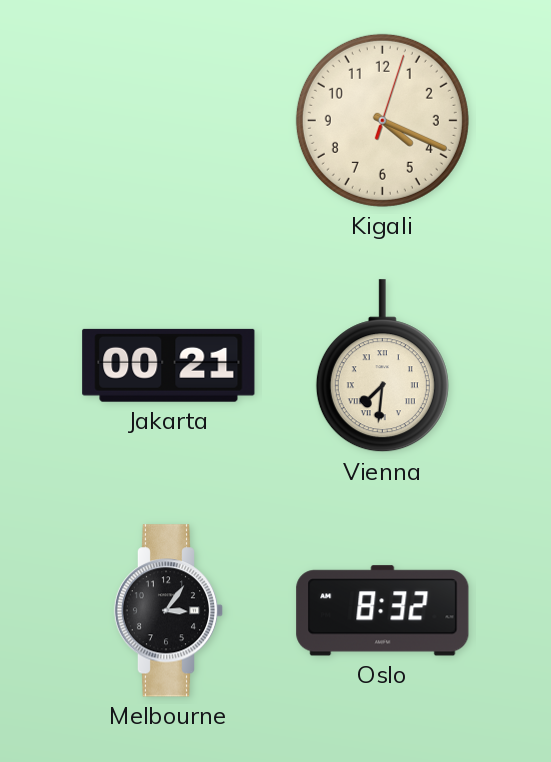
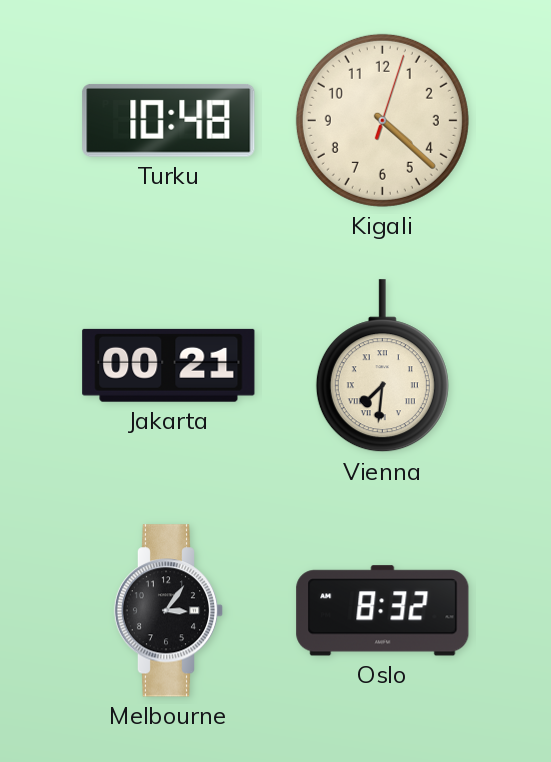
Turku: none -> 10:48
Kigali: 4:19 -> 4:22
